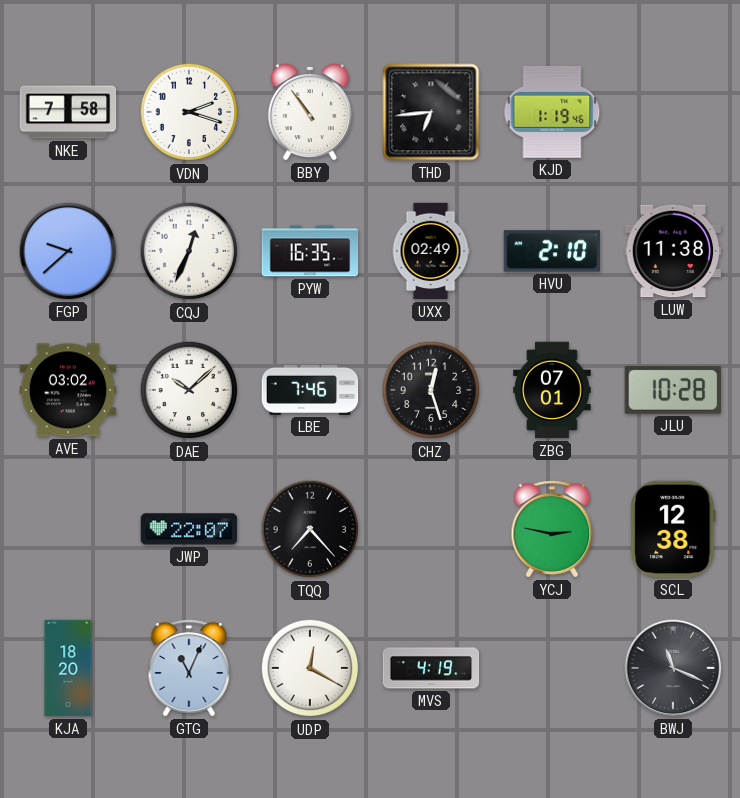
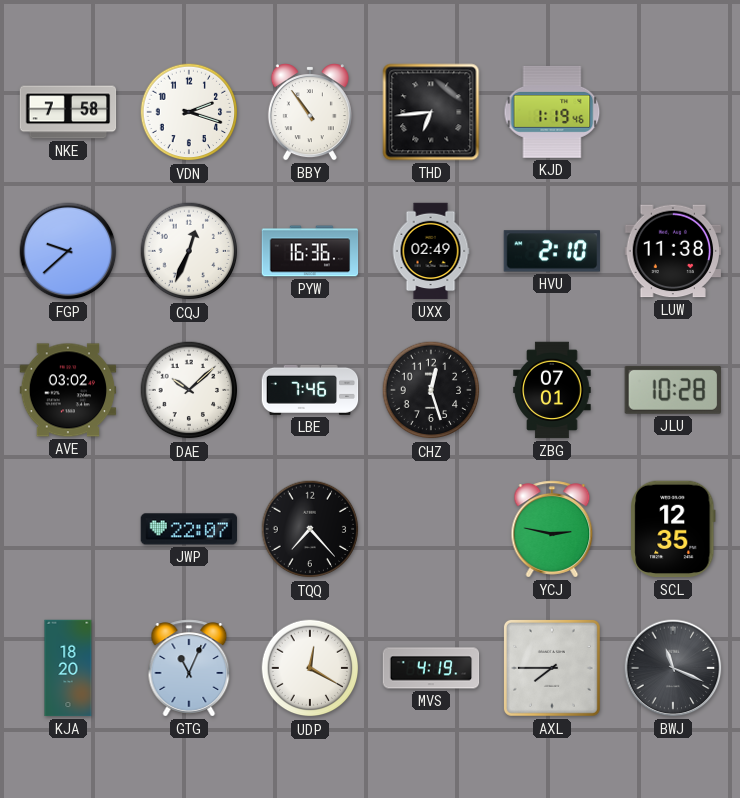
PYW: 16:35 -> 16:36
SCL: 12:38 -> 12:35
AXL: none -> 7:45
